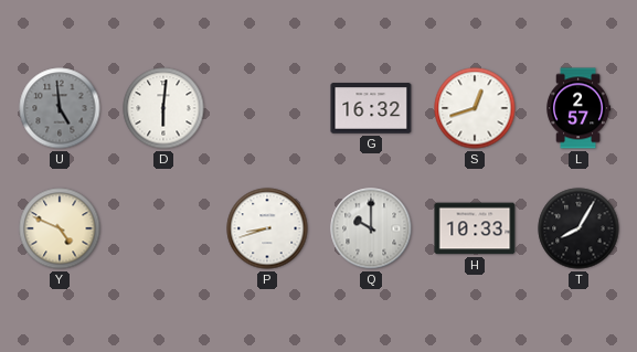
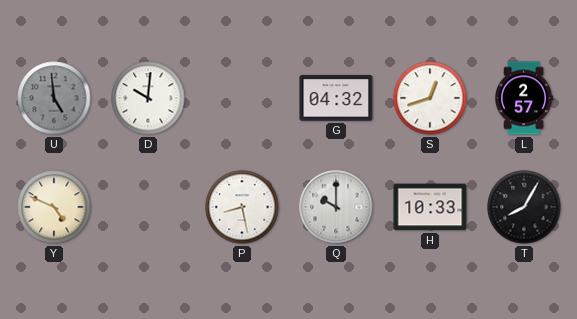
D: 6:01 -> 10:01
G: 16:32 -> 04:32
P: 8:42 -> 8:28
